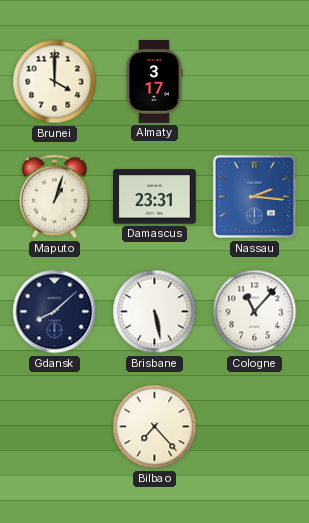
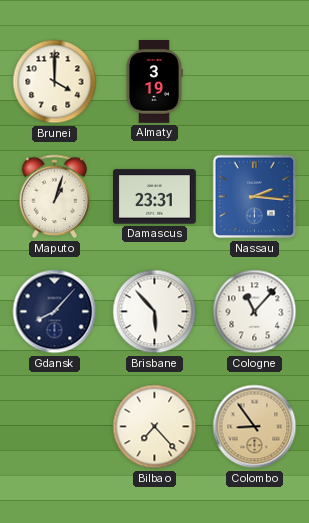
Almaty: 3:17 -> 3:19
Gdansk: 8:08 -> 8:07
Brisbane: 5:28 -> 5:53
Colombo: none -> 8:54
